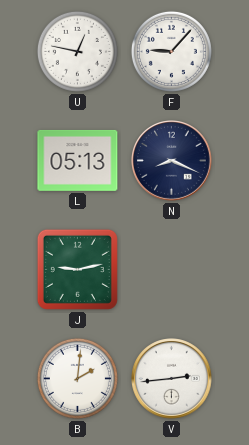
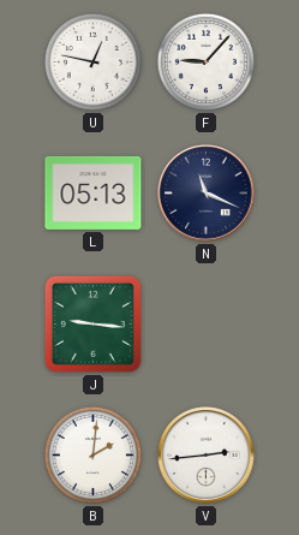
N: 8:19 -> 11:19
J: 9:13 -> 9:16
